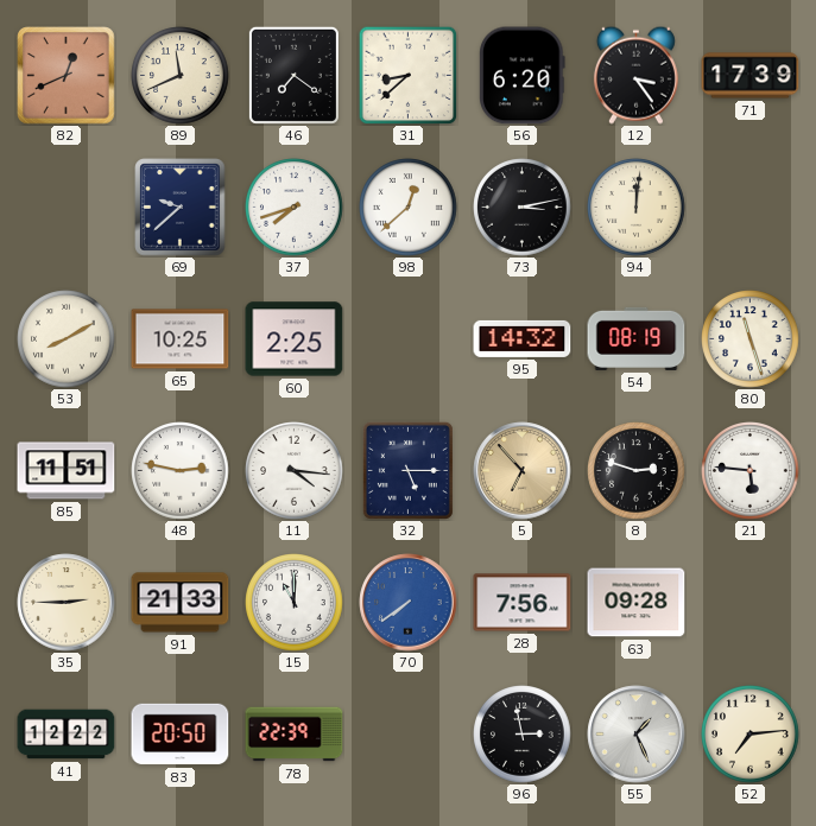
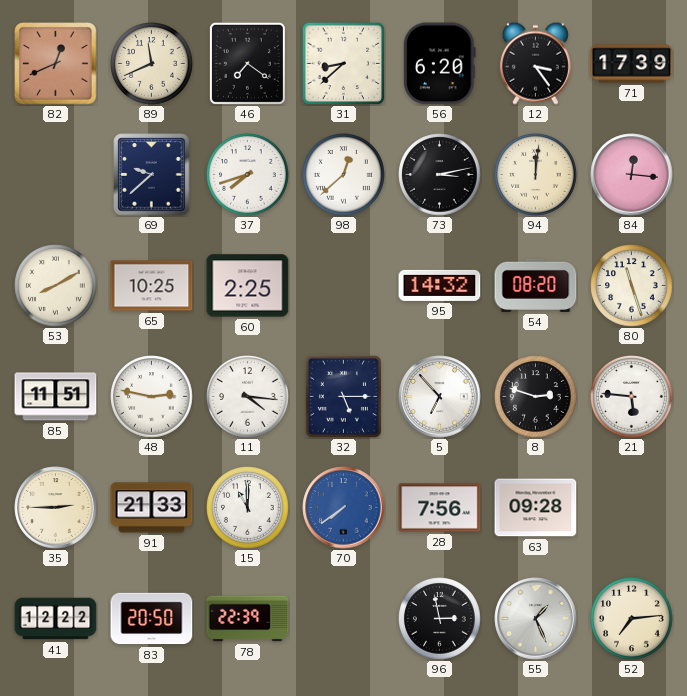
84: none -> 12:16
54: 08:19 -> 08:20
5 dial: champagne -> white
